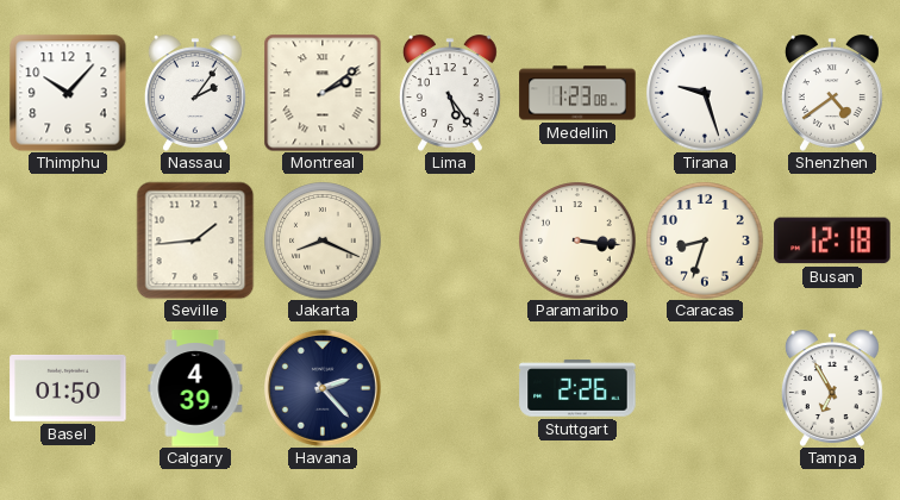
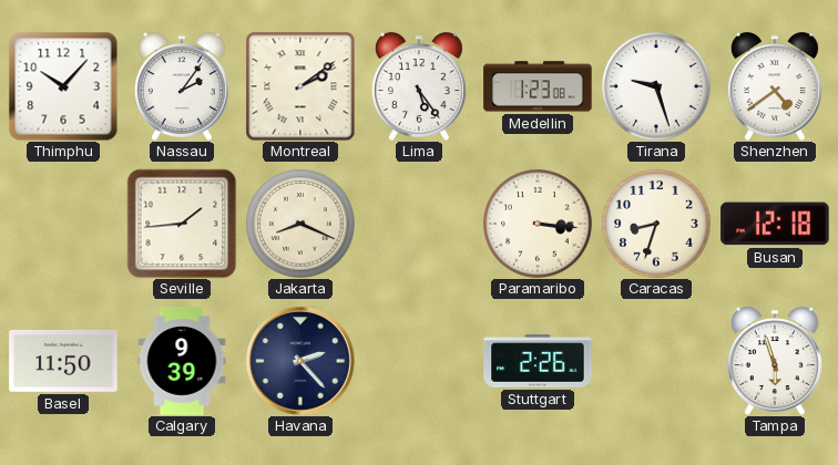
Basel: 01:50 -> 11:50
Calgary: 4:39 -> 9:39
Tampa: 6:55 -> 5:57
